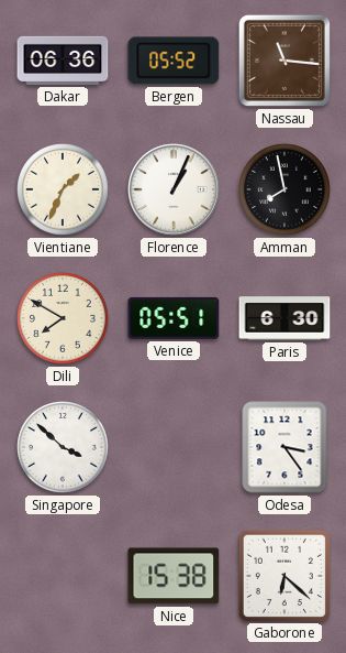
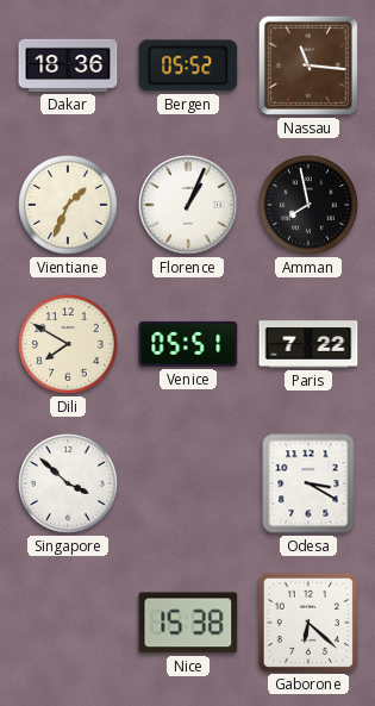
Dakar: 06:36 -> 18:36
Paris: 6:30 -> 7:22
Odesa: 3:24 -> 3:20
